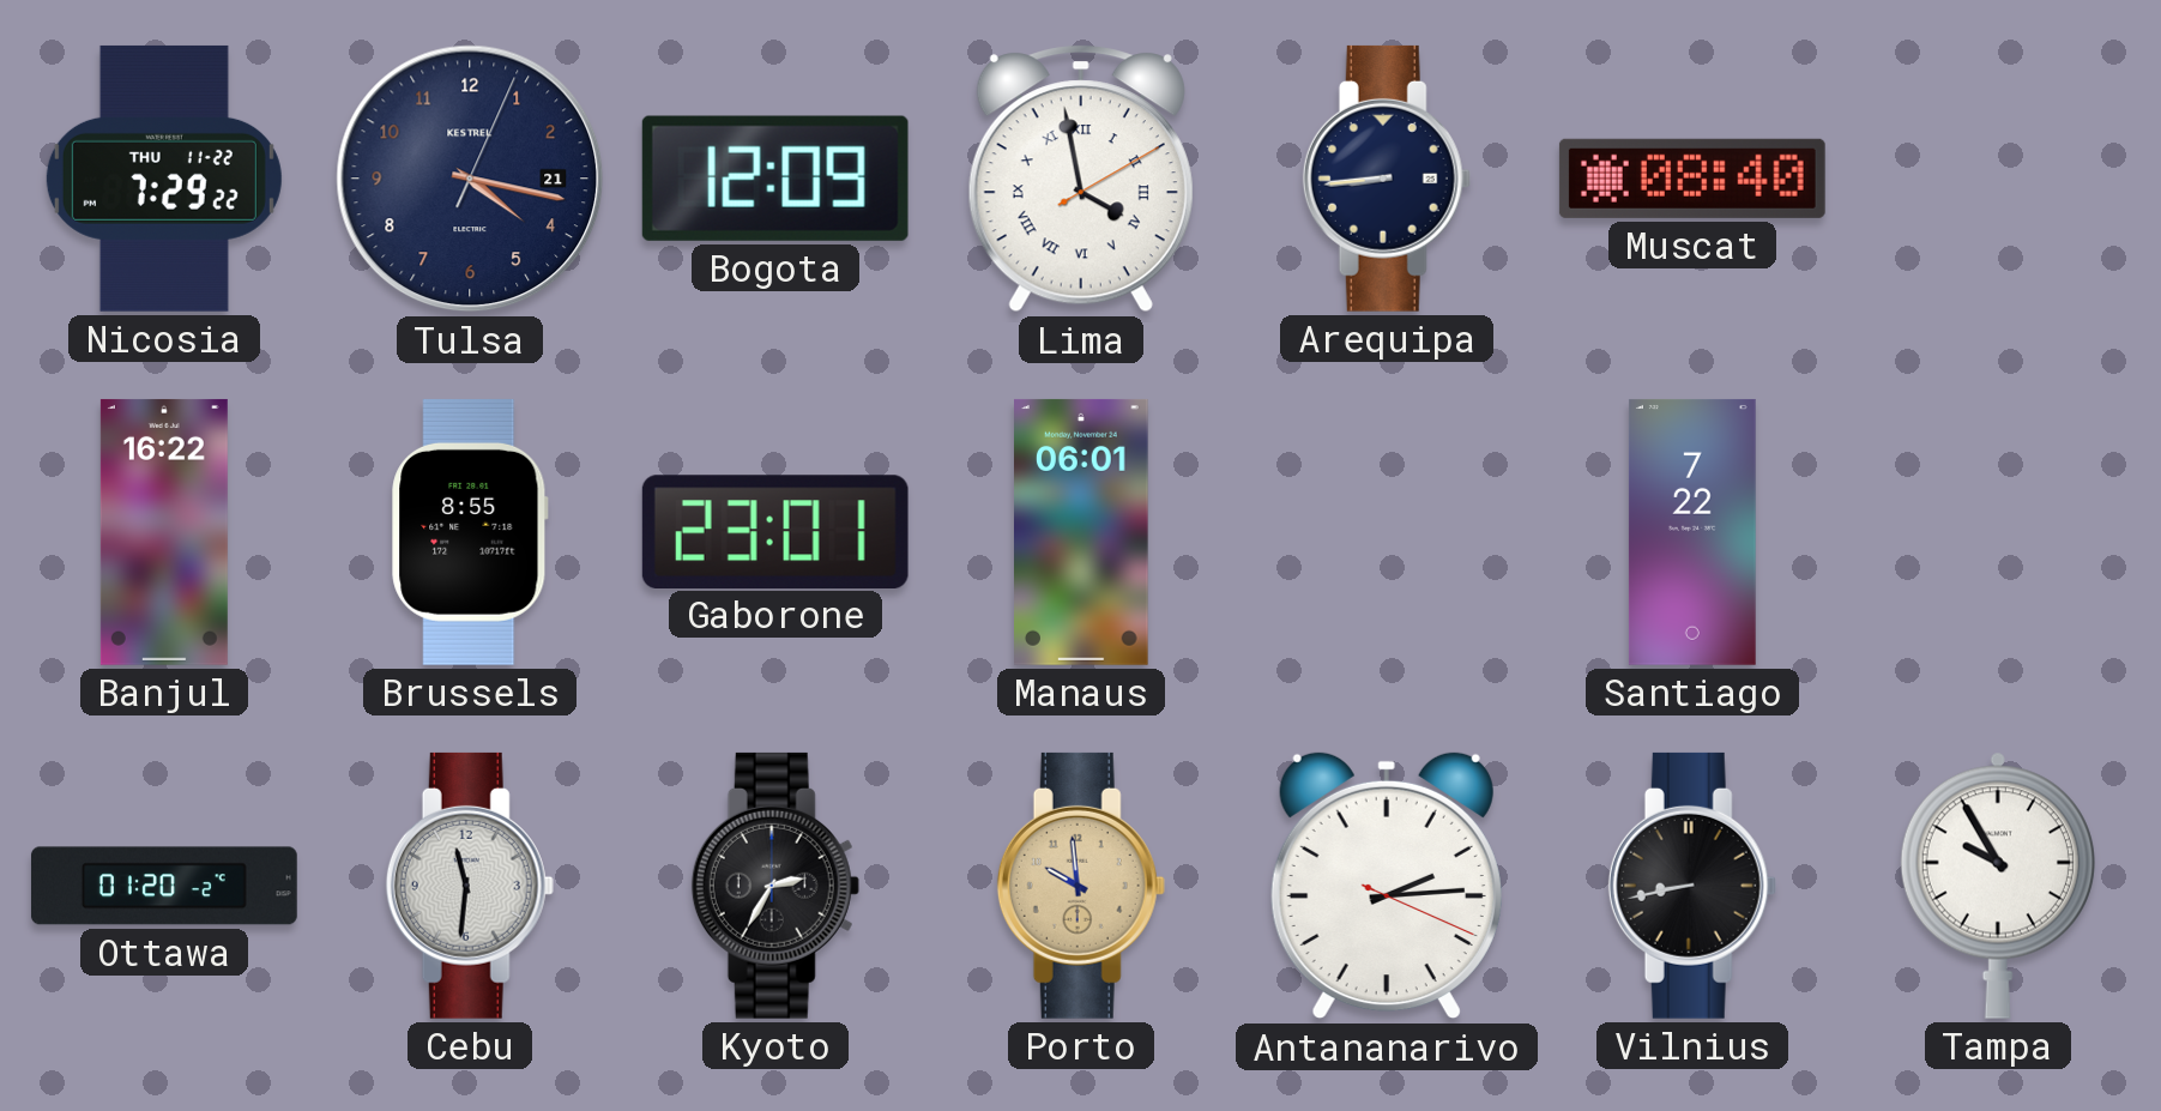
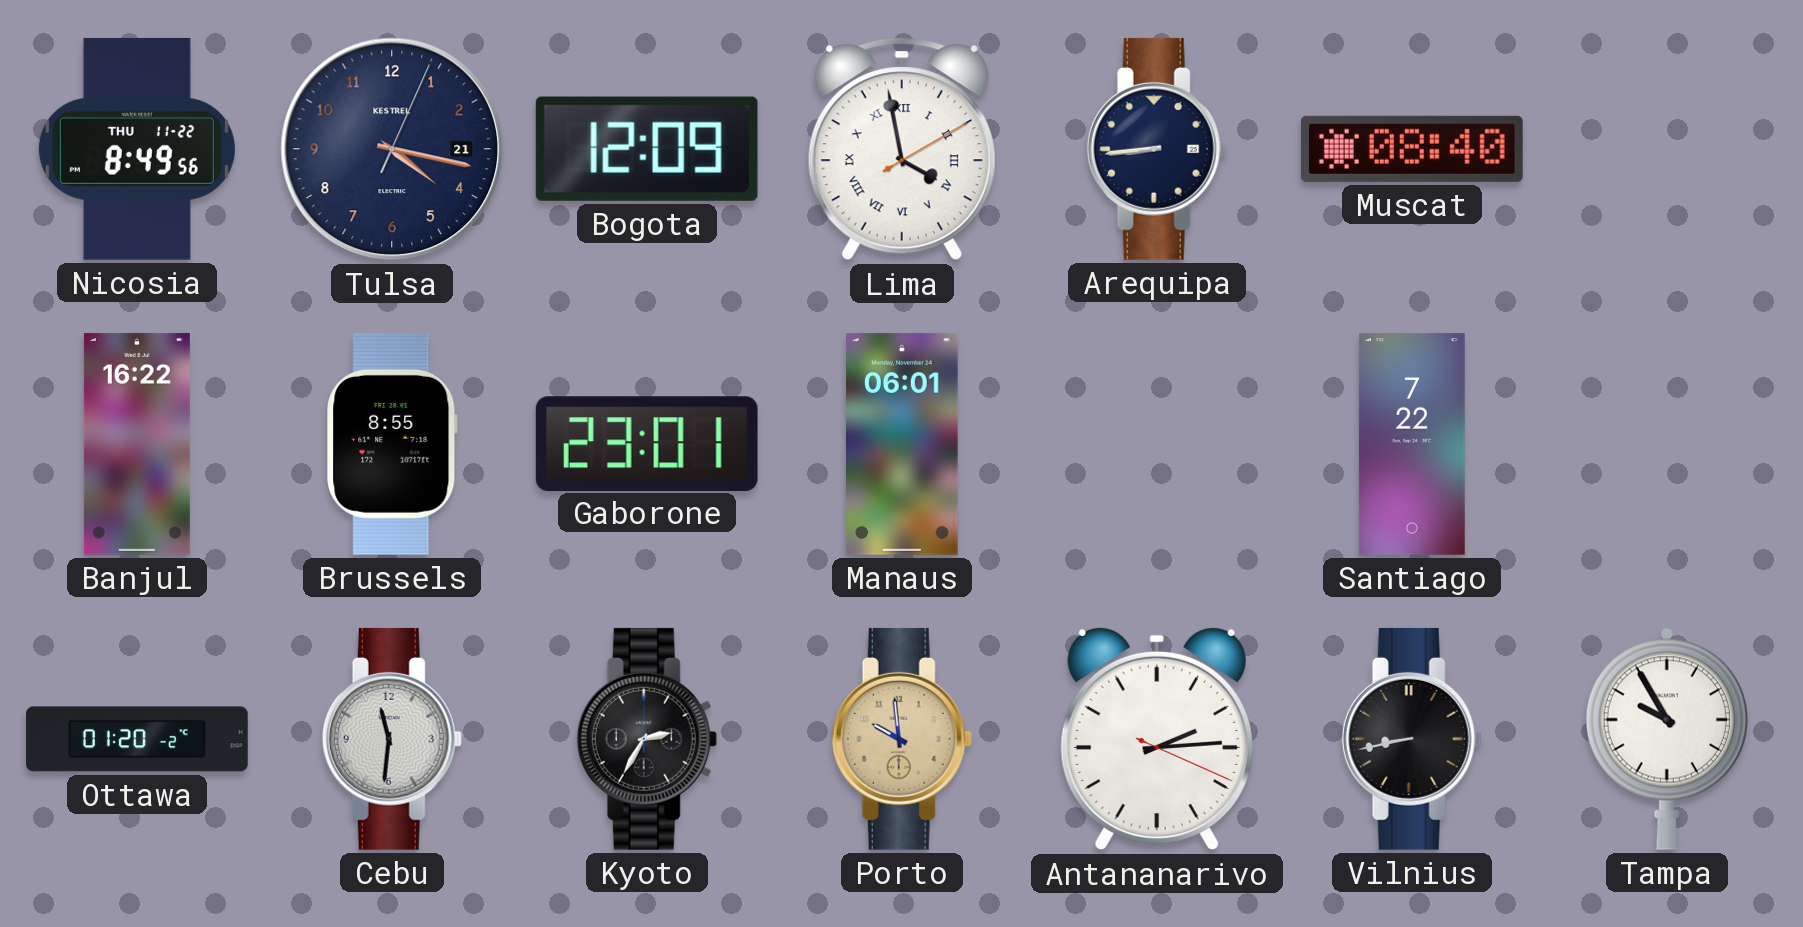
Nicosia: 7:29 -> 8:49
